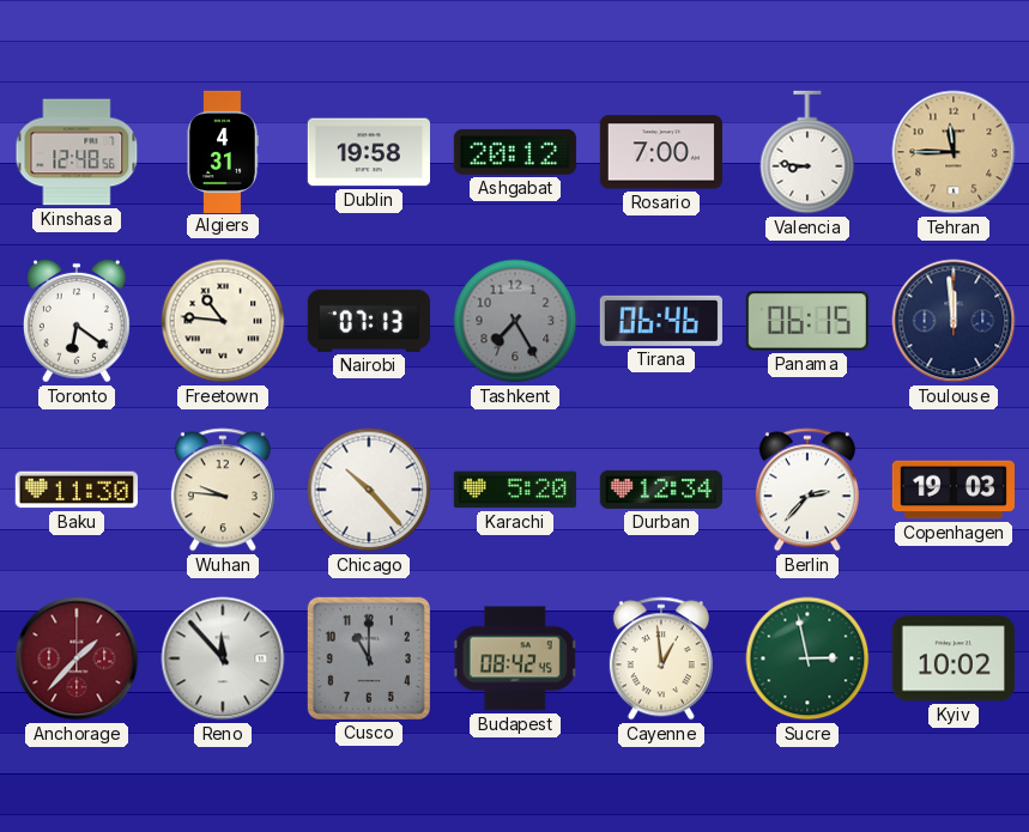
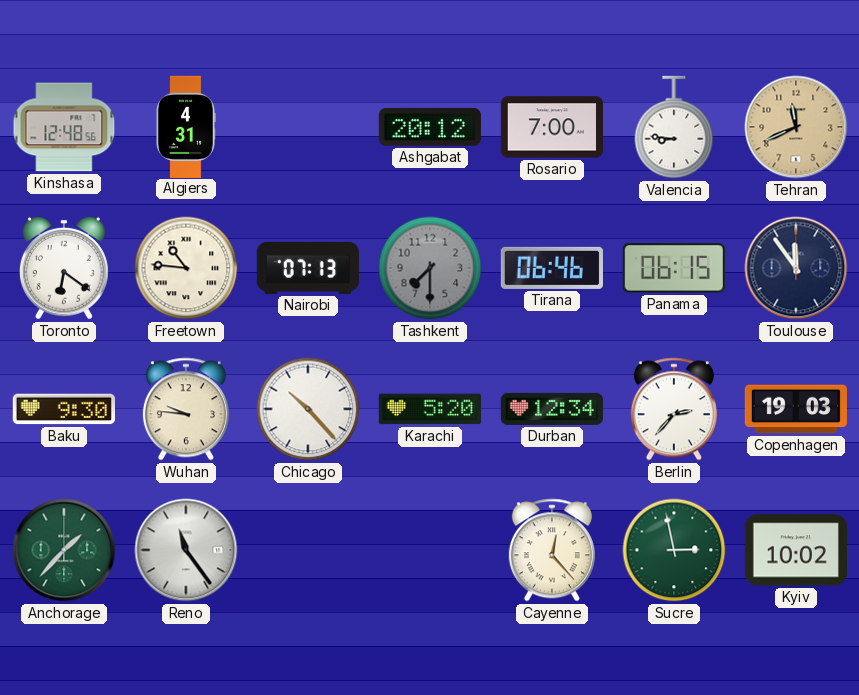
Dublin: 19:58 -> none
Tehran: 11:45 -> 11:41
Tashkent: 7:25 -> 7:30
Toulouse: 11:59 -> 11:54
Baku: 11:30 -> 9:30
Anchorage dial: burgundy -> green
Reno: 11:53 -> 11:24
Cusco: 11:00 -> none
Budapest: 08:42 -> none
Cayenne: 12:59 -> 12:23
